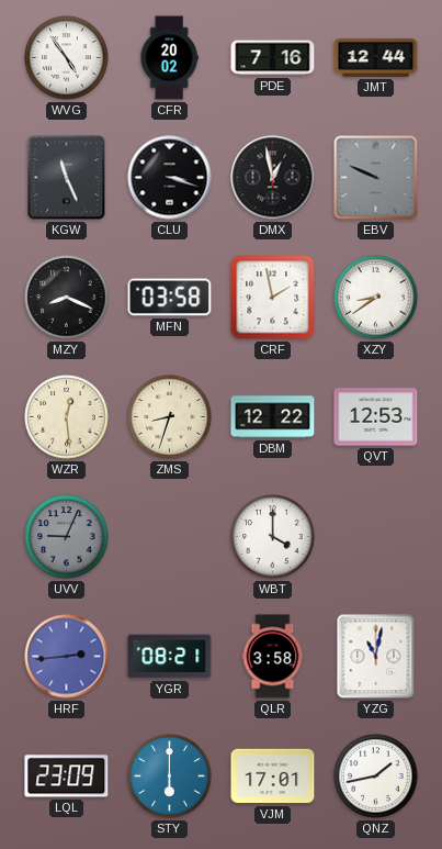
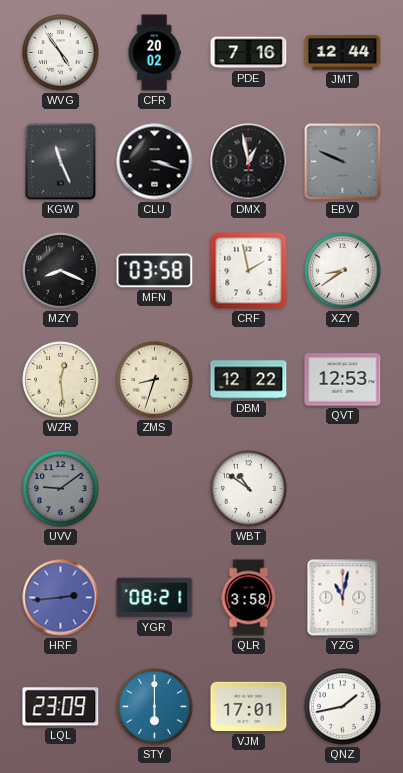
UVV: 9:04 -> 9:09
WBT: 4:00 -> 10:51
